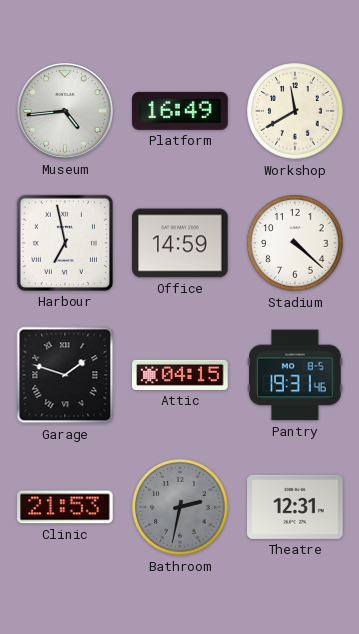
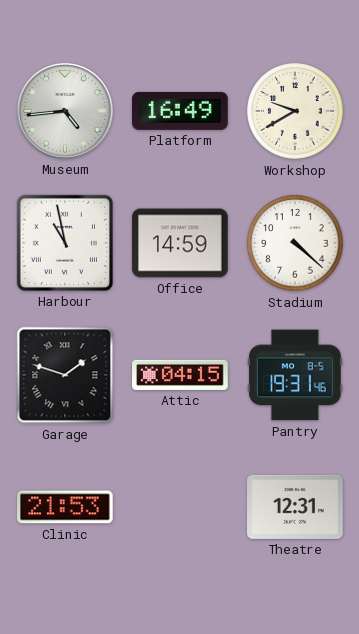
Workshop: 11:40 -> 9:40
Harbour: 6:58 -> 10:58
Bathroom: 2:32 -> none
